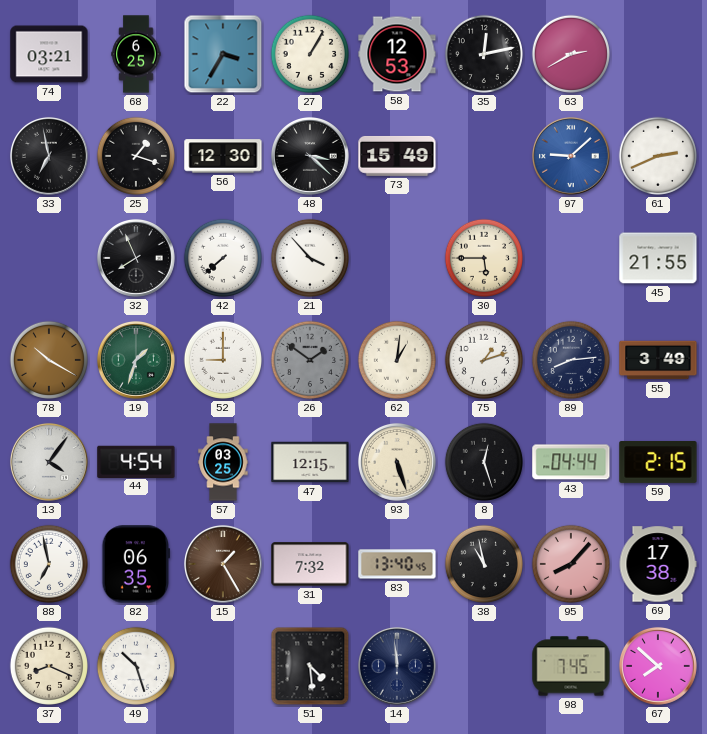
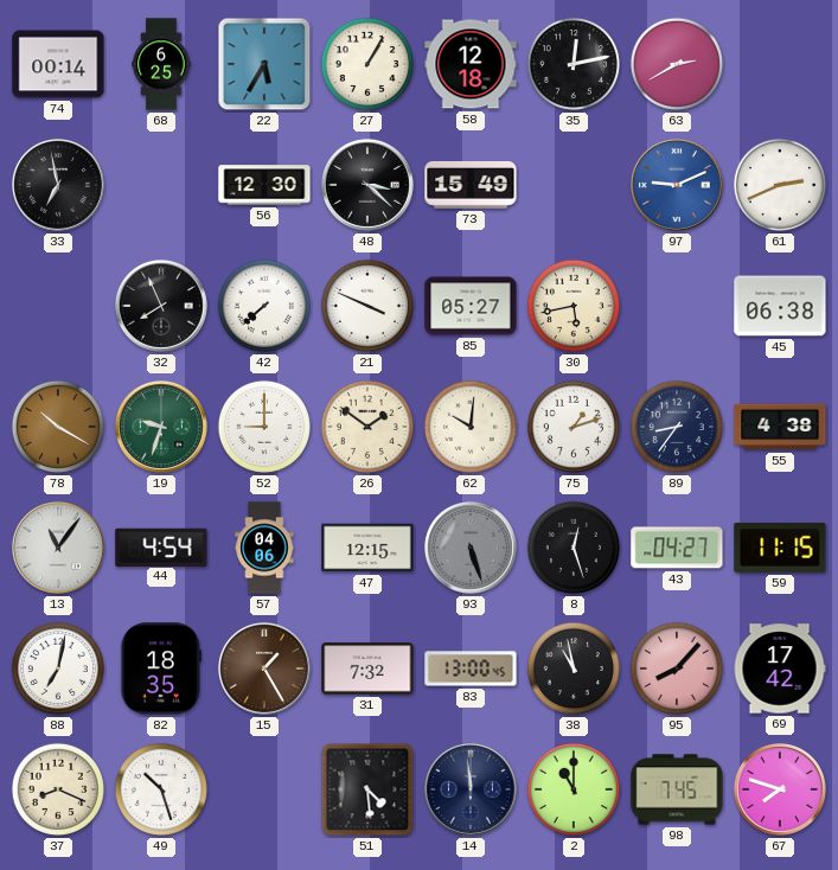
74: 03:21 -> 00:14
22: 3:35 -> 5:35
58: 12:53 -> 12:18
25: 1:18 -> none
97: 9:08 -> 9:11
21: 3:53 -> 3:49
85: none -> 05:27
30: 5:45 -> 5:43
45: 21:55 -> 06:38
19: 1:33 -> 9:33
26 dial: grey -> cream
62: 1:01 -> 10:01
89: 8:14 -> 8:36
55: 3:49 -> 4:38
13: 4:06 -> 11:06
57: 03:25 -> 04:06
93 dial: cream -> grey
43: 04:44 -> 04:27
59: 2:15 -> 11:15
88: 6:58 -> 7:02
82: 06:35 -> 18:35
83: 13:40 -> 13:00
69: 17:38 -> 17:42
2: none -> 11:00
67: 7:52 -> 7:48
